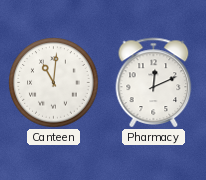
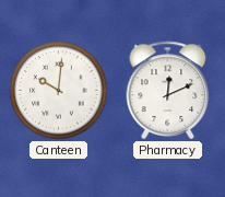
Canteen: 11:01 -> 10:01
